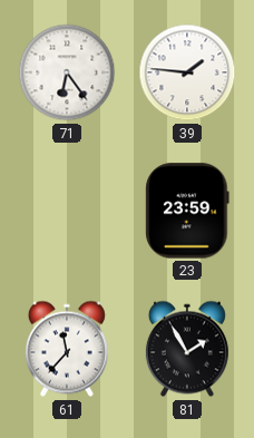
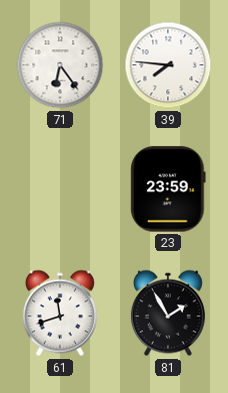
39: 1:46 -> 7:46
61: 11:37 -> 11:42
